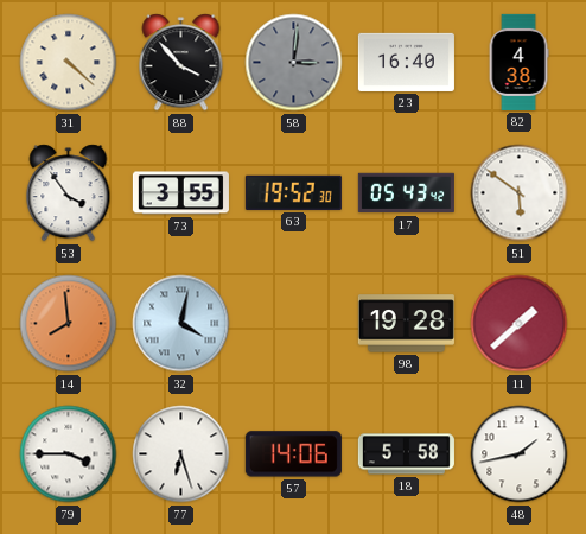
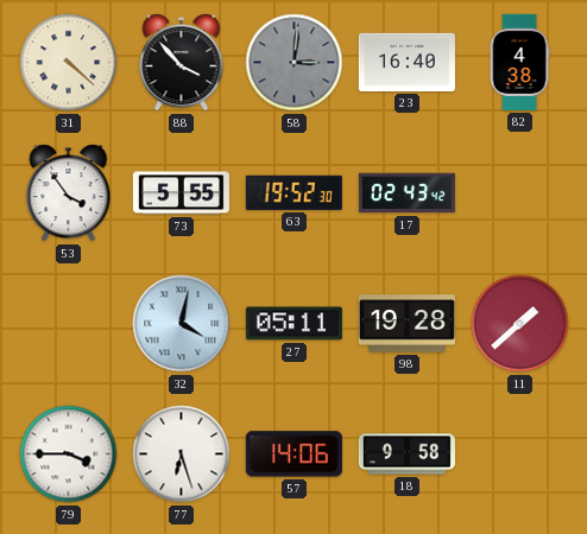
73: 3:55 -> 5:55
17: 05:43 -> 02:43
51: 5:51 -> none
14: 7:59 -> none
27: none -> 05:11
18: 5:58 -> 9:58
48: 1:43 -> none
